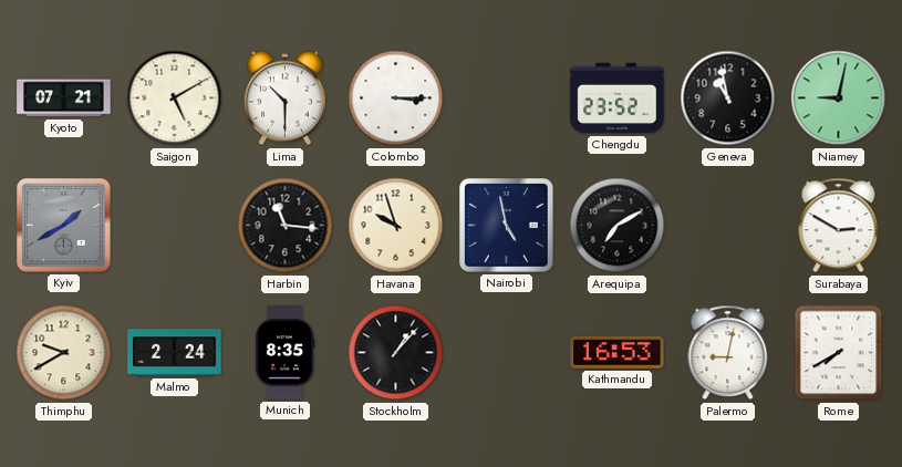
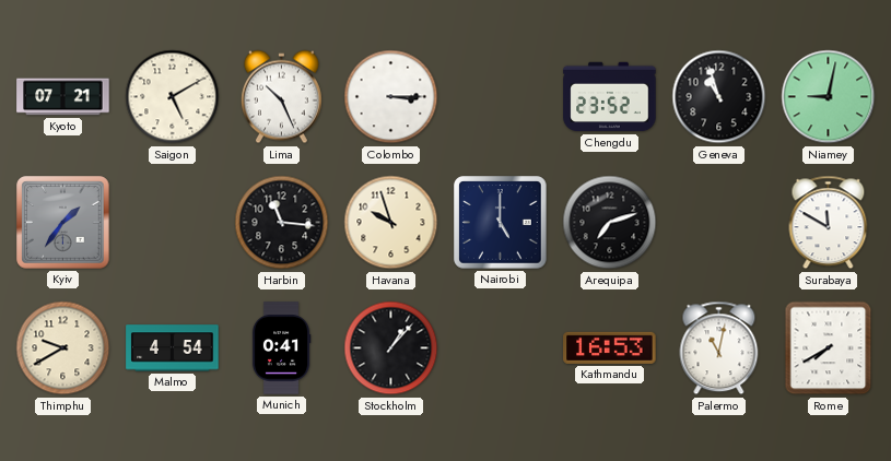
Lima: 10:30 -> 10:26
Geneva: 10:58 -> 10:57
Kyiv: 1:40 -> 1:36
Nairobi: 4:58 -> 5:00
Arequipa: 7:10 -> 7:12
Surabaya: 2:50 -> 11:50
Malmo: 2:24 -> 4:54
Munich: 8:35 -> 0:41
Palermo: 9:02 -> 11:02
